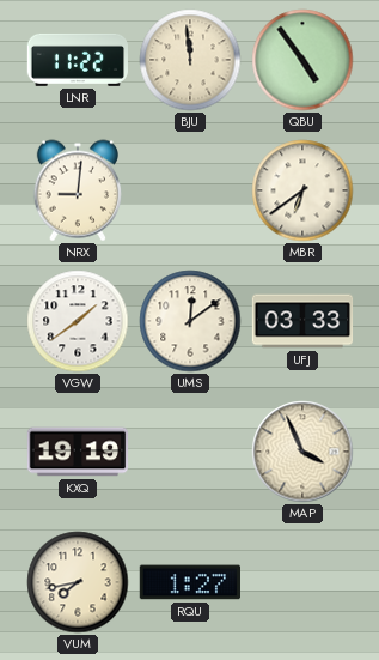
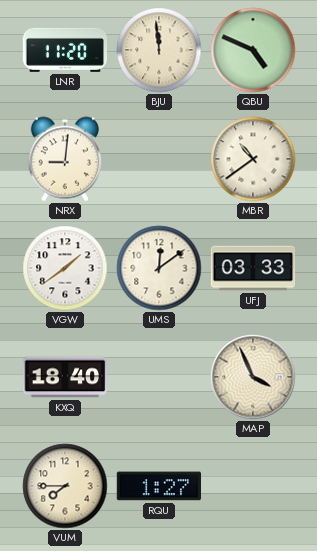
LNR: 11:22 -> 11:20
QBU: 4:54 -> 4:49
MBR: 6:39 -> 10:39
KXQ: 19:19 -> 18:40
VUM: 7:43 -> 7:45
